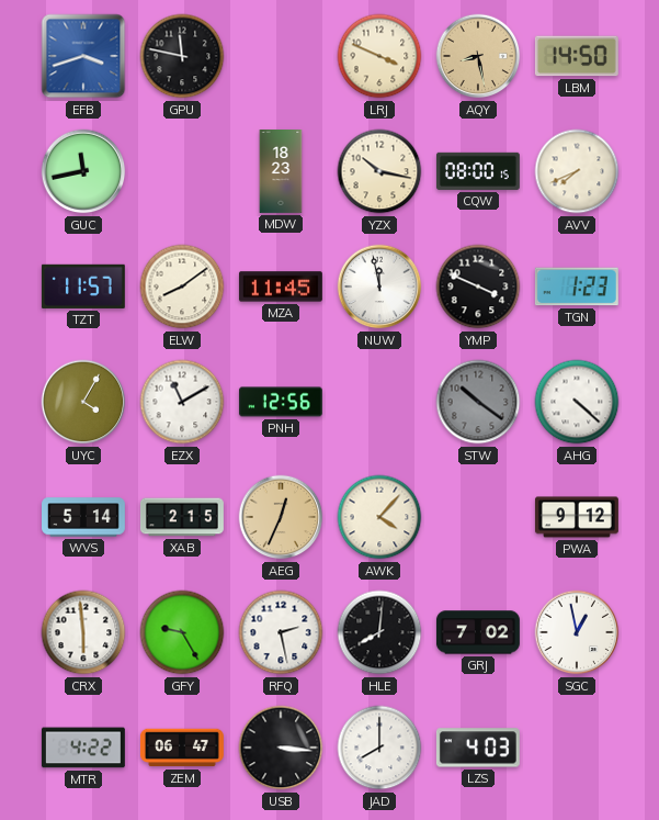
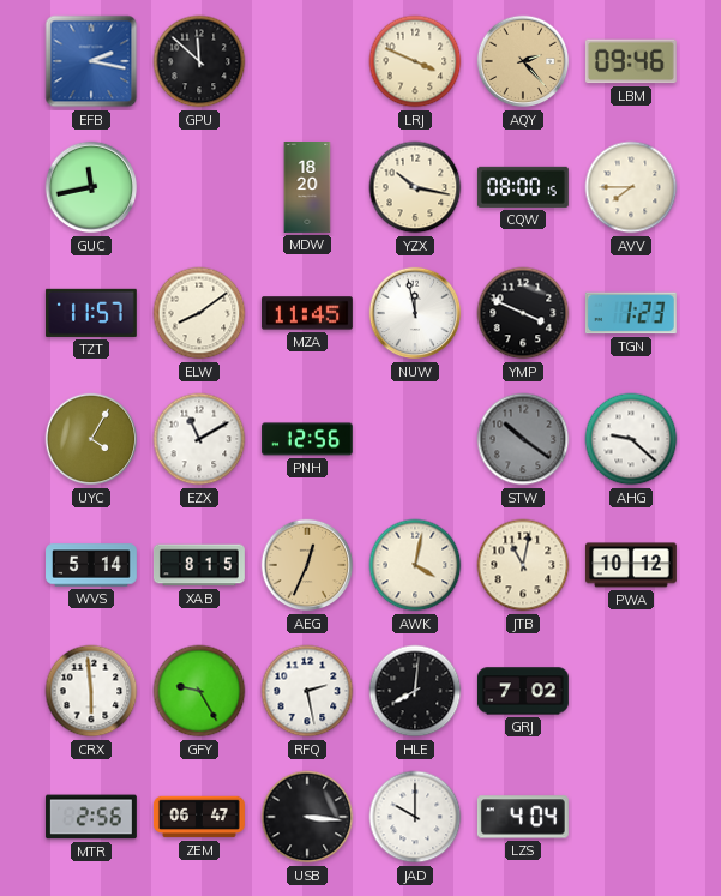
EFB: 3:42 -> 2:17
GPU: 11:47 -> 11:52
AQY: 8:28 -> 2:23
LBM: 14:50 -> 09:46
MDW: 18:23 -> 18:20
AVV: 7:41 -> 7:45
AHG: 4:22 -> 9:22
XAB: 2:15 -> 8:15
AWK: 4:07 -> 4:02
JTB: none -> 11:02
PWA: 9:12 -> 10:12
SGC: 12:58 -> none
MTR: 4:22 -> 2:56
JAD: 8:00 -> 10:00
LZS: 4:03 -> 4:04
